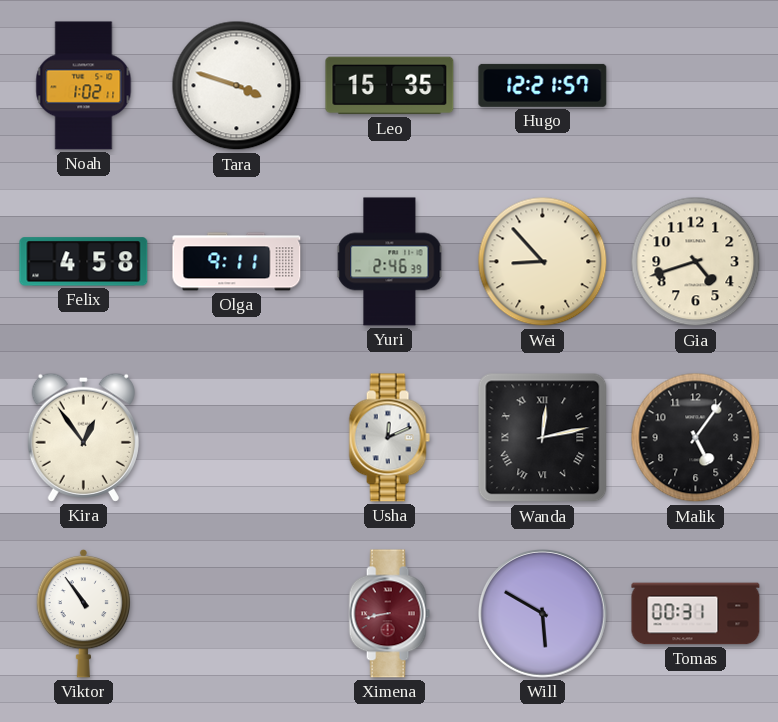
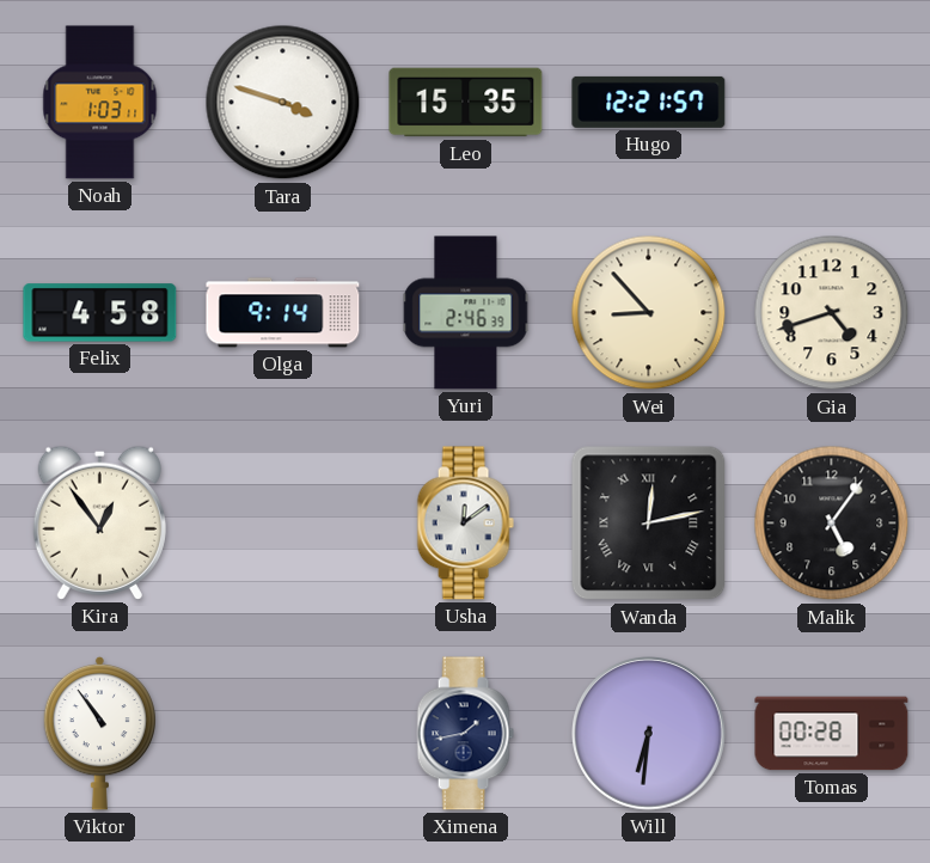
Noah: 1:02 -> 1:03
Olga: 9:11 -> 9:14
Usha: 12:11 -> 12:09
Ximena: 8:43 -> 1:43
Ximena dial: burgundy -> navy
Will: 5:50 -> 6:31
Tomas: 00:31 -> 00:28
